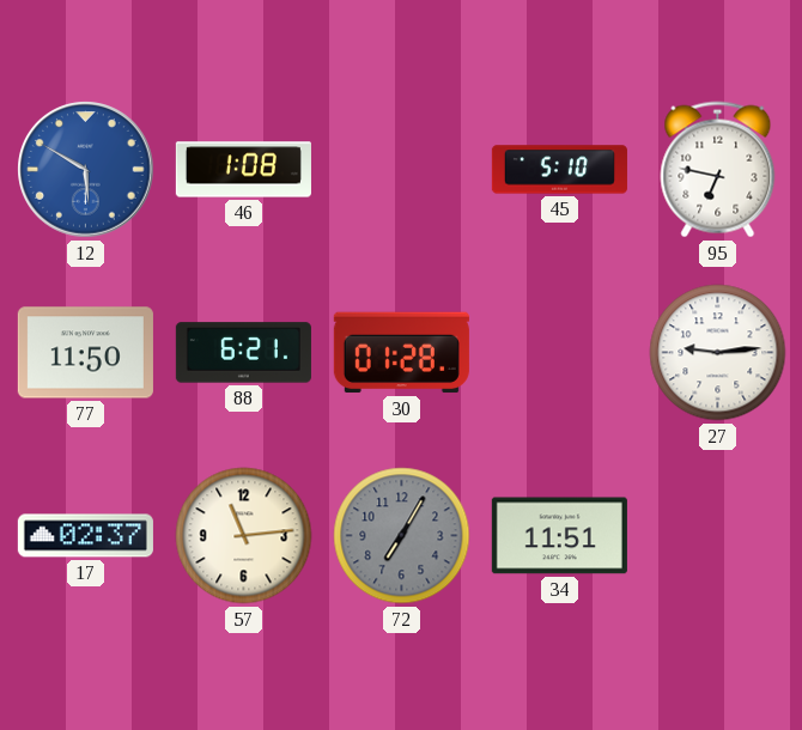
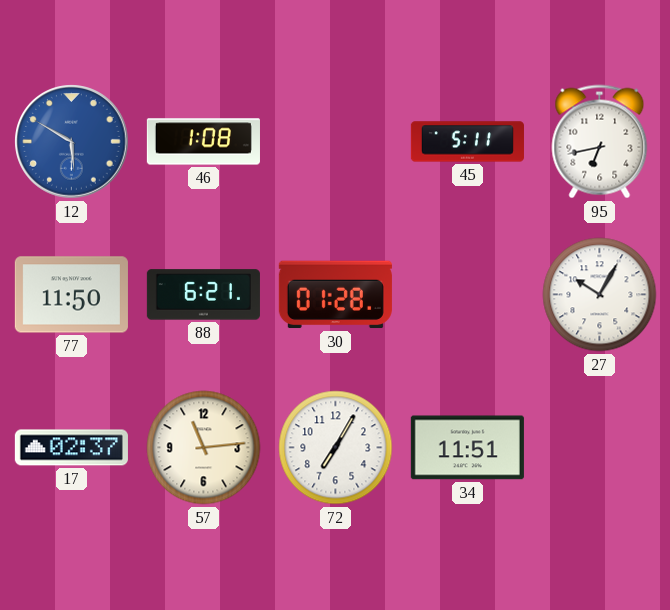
45: 5:10 -> 5:11
95: 6:47 -> 6:43
27: 9:14 -> 10:05
72 dial: grey -> white
